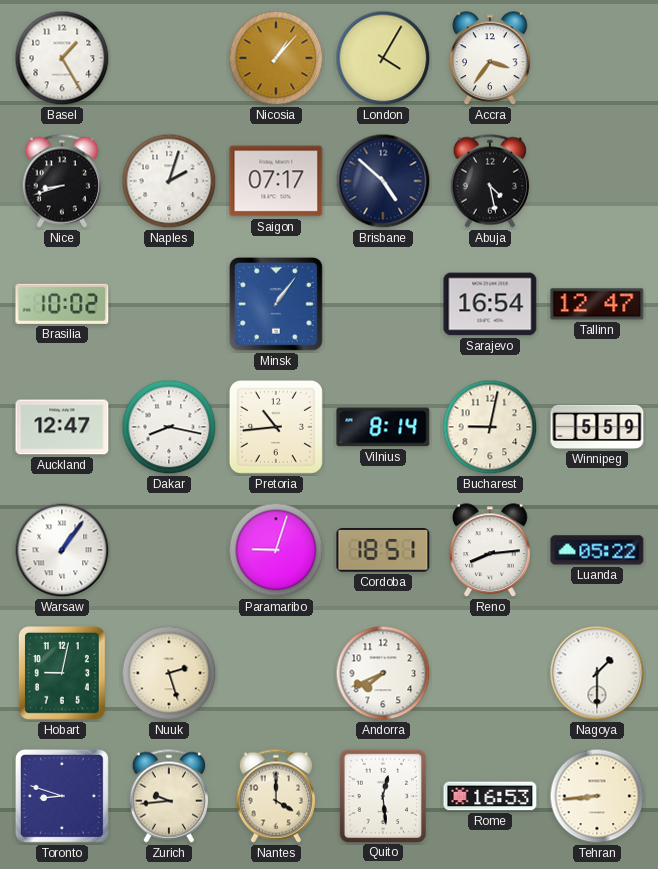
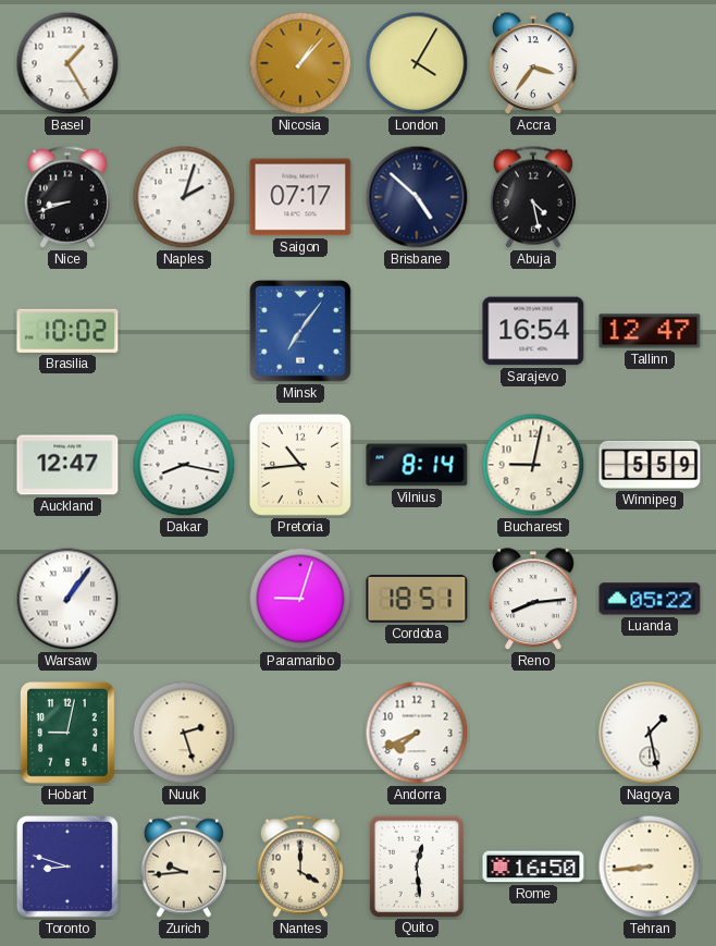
Minsk: 1:06 -> 7:06
Nagoya: 1:30 -> 1:28
Rome: 16:53 -> 16:50
